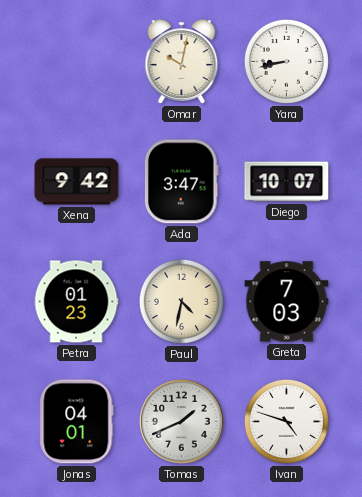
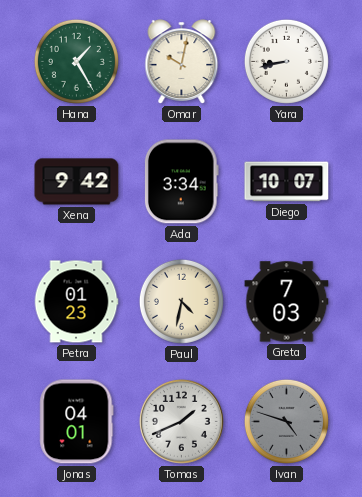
Hana: none -> 1:25
Ada: 3:47 -> 3:34
Ivan dial: white -> grey
